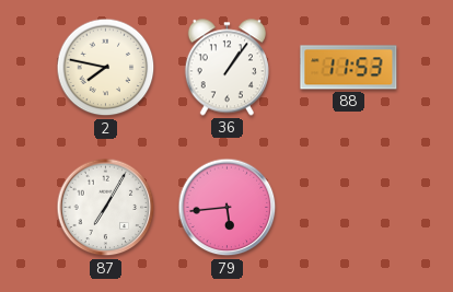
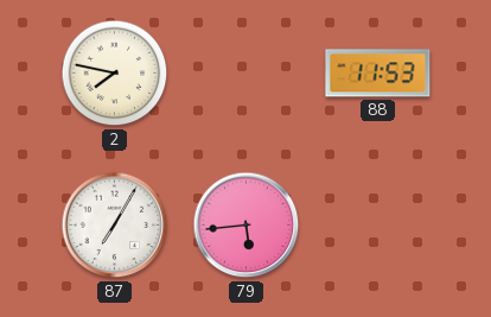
36: 1:06 -> none
